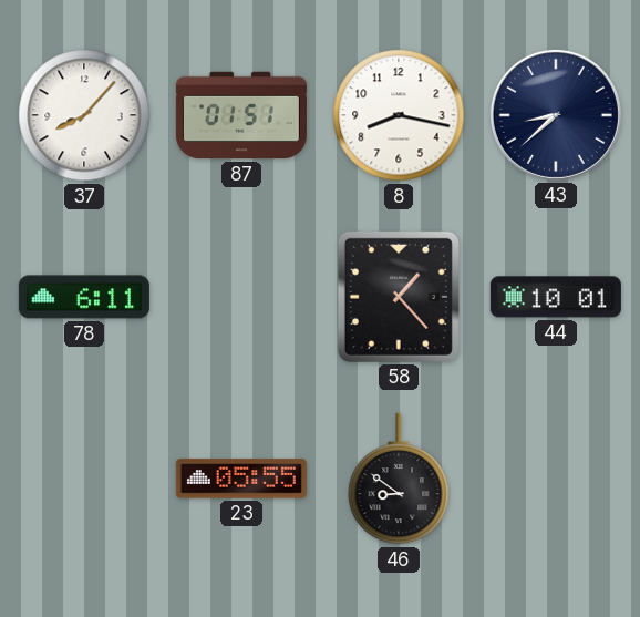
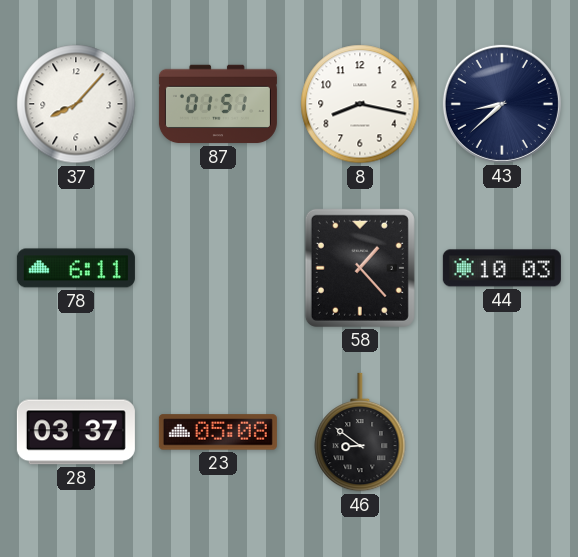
44: 10:01 -> 10:03
28: none -> 03:37
23: 05:55 -> 05:08
